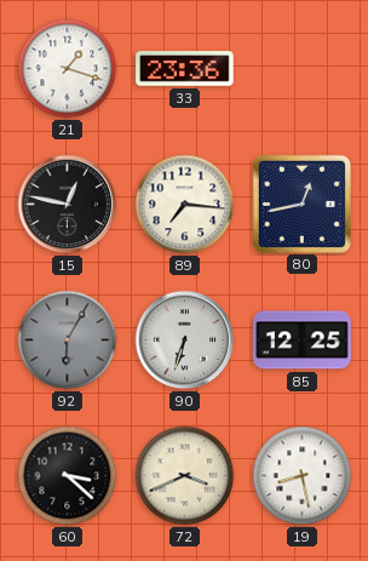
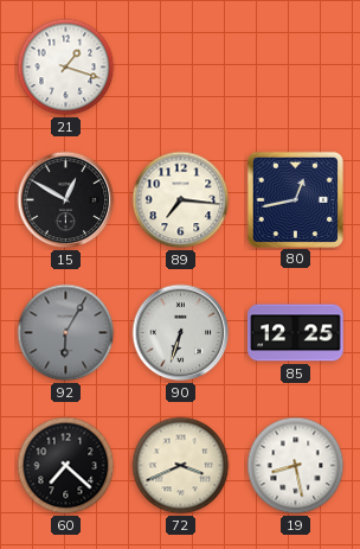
33: 23:36 -> none
15: 12:47 -> 12:50
60: 3:22 -> 7:22
